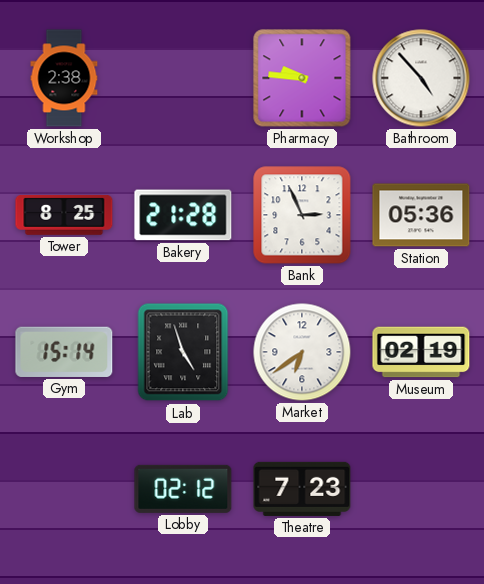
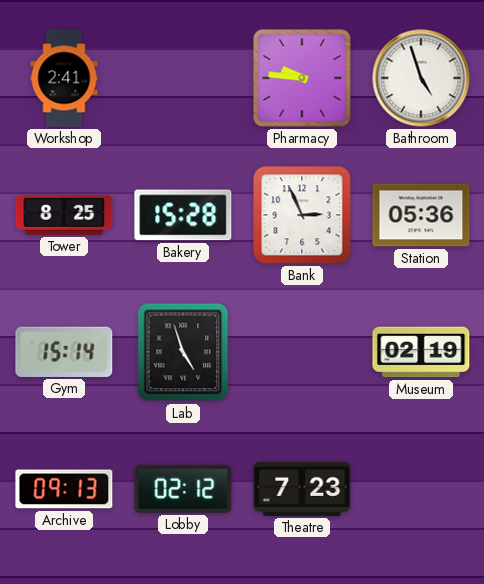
Workshop: 2:38 -> 2:41
Bathroom: 4:53 -> 4:57
Bakery: 21:28 -> 15:28
Market: 6:39 -> none
Archive: none -> 09:13
